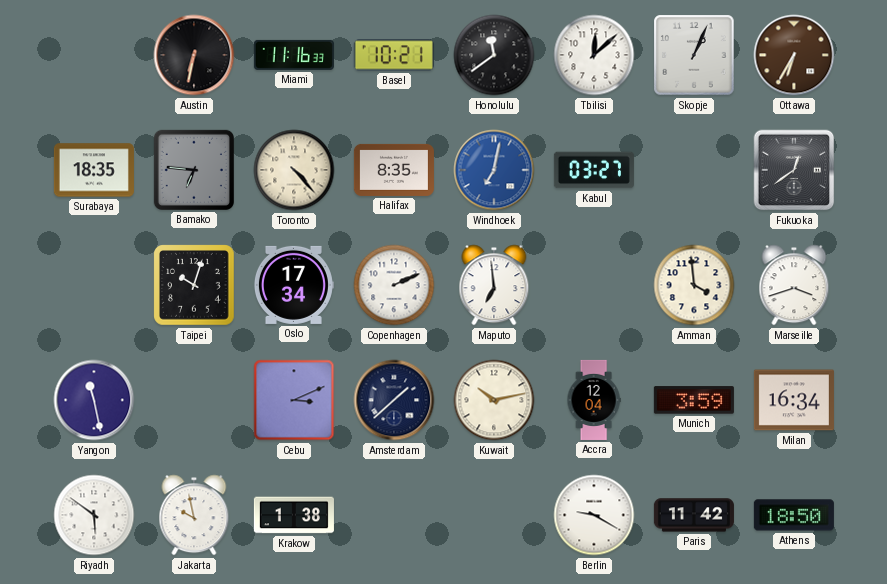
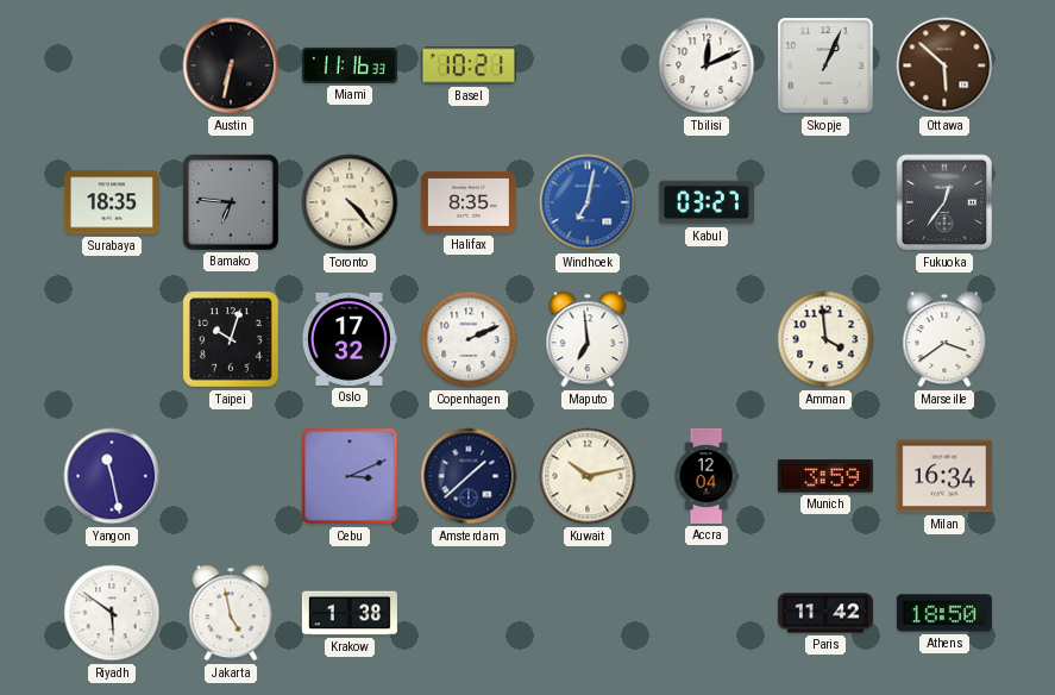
Honolulu: 11:39 -> none
Tbilisi: 12:08 -> 12:11
Ottawa: 6:35 -> 5:52
Fukuoka: 12:39 -> 12:36
Oslo: 17:34 -> 17:32
Marseille: 3:42 -> 3:39
Jakarta: 9:58 -> 4:58
Berlin: 9:20 -> none
